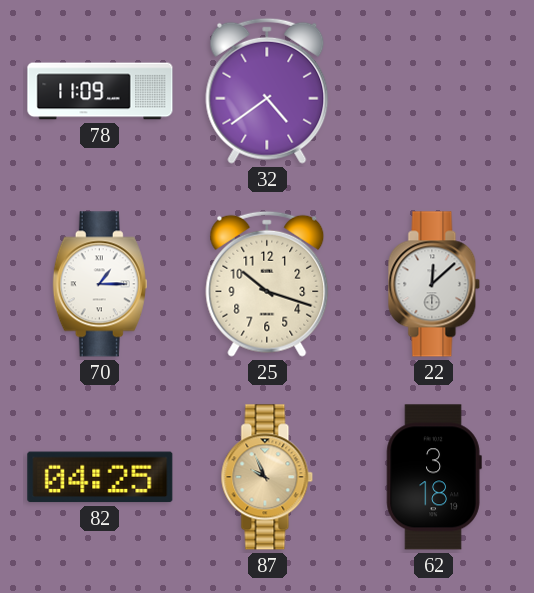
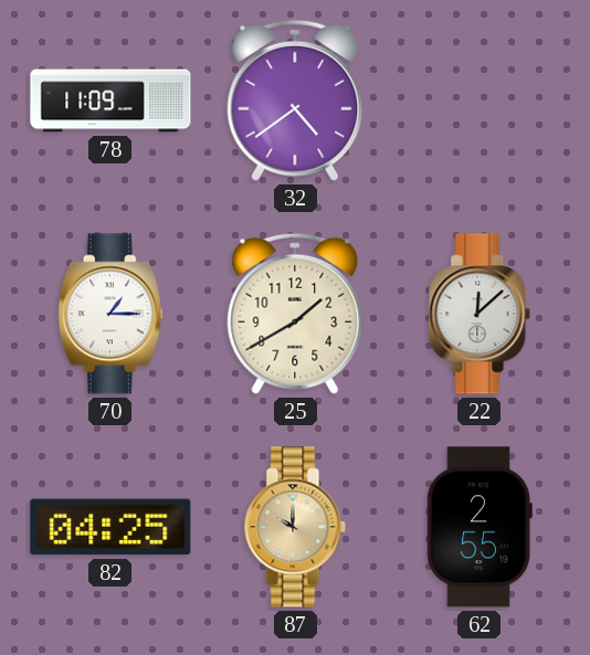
25: 10:18 -> 1:40
87: 9:56 -> 10:00
62: 3:18 -> 2:55
